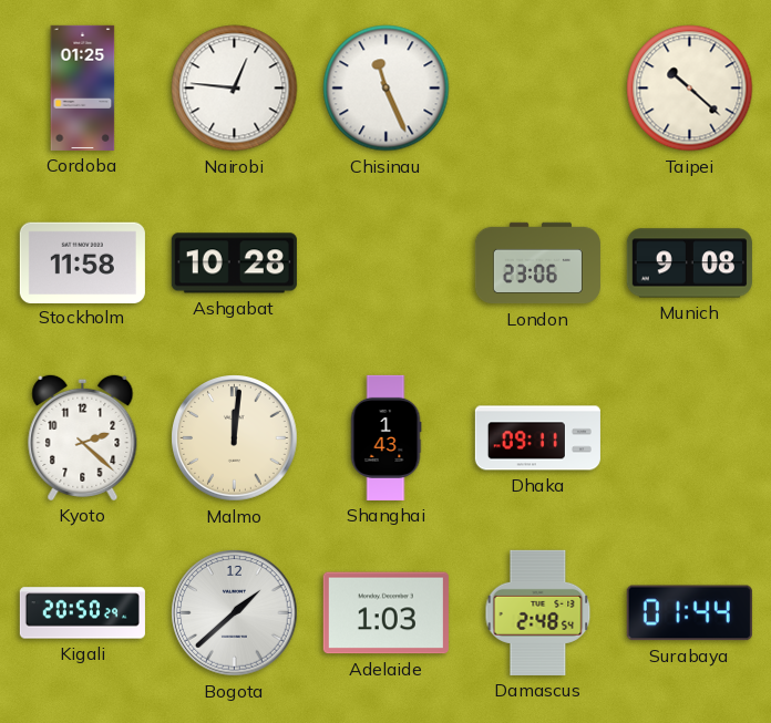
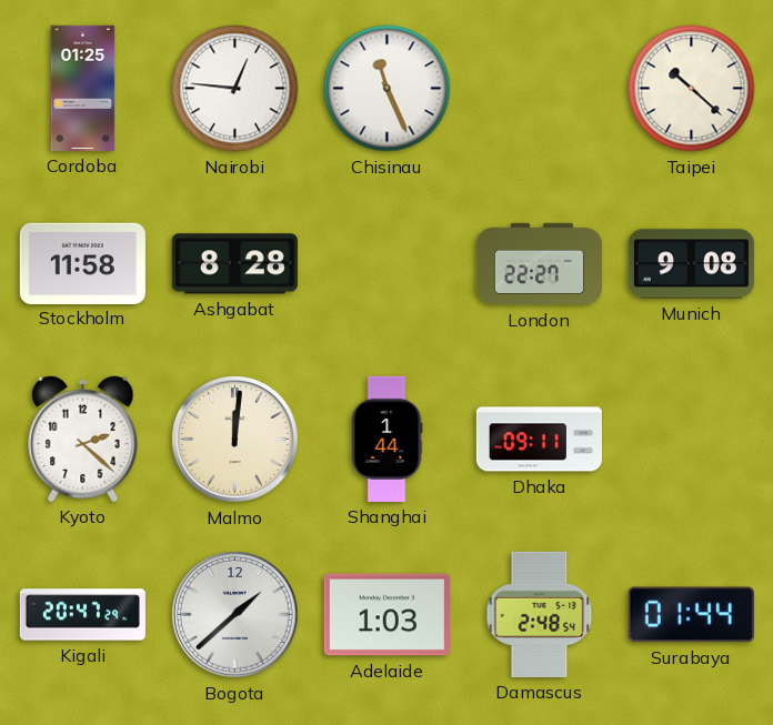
Ashgabat: 10:28 -> 8:28
London: 23:06 -> 22:27
Shanghai: 1:43 -> 1:44
Kigali: 20:50 -> 20:47
